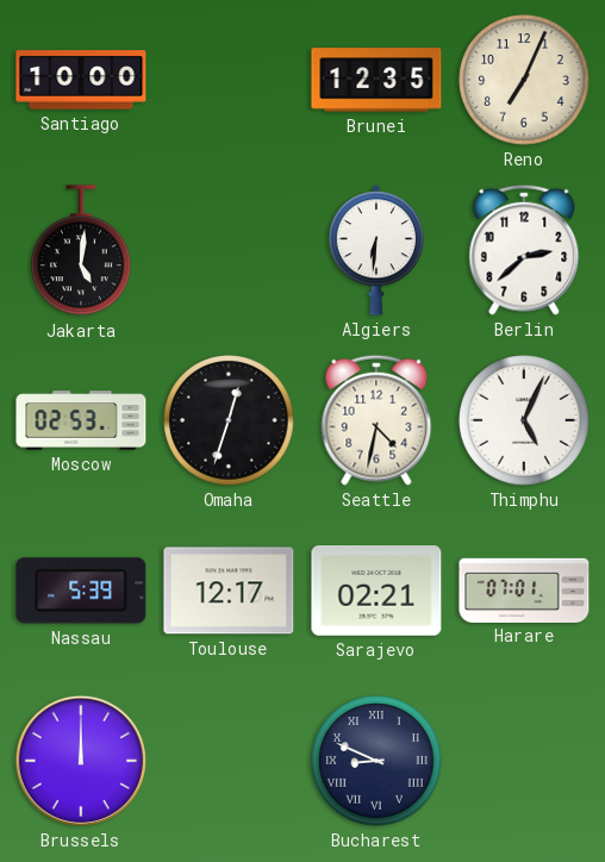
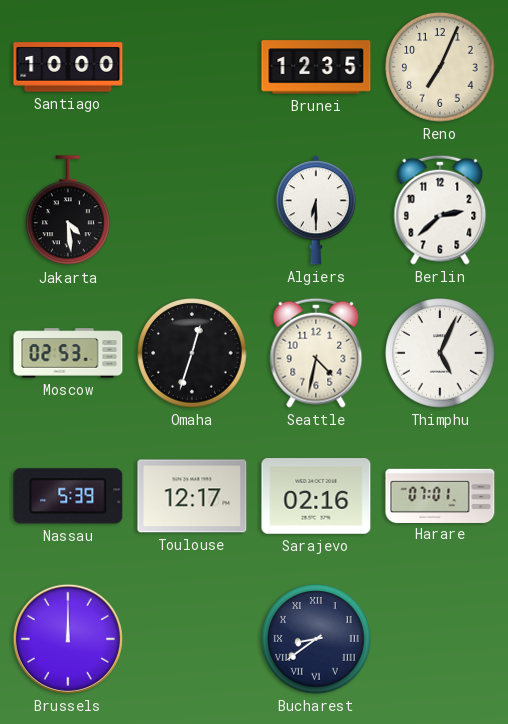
Jakarta: 5:01 -> 4:29
Algiers: 6:31 -> 6:30
Sarajevo: 02:21 -> 02:16
Bucharest: 8:49 -> 8:39
